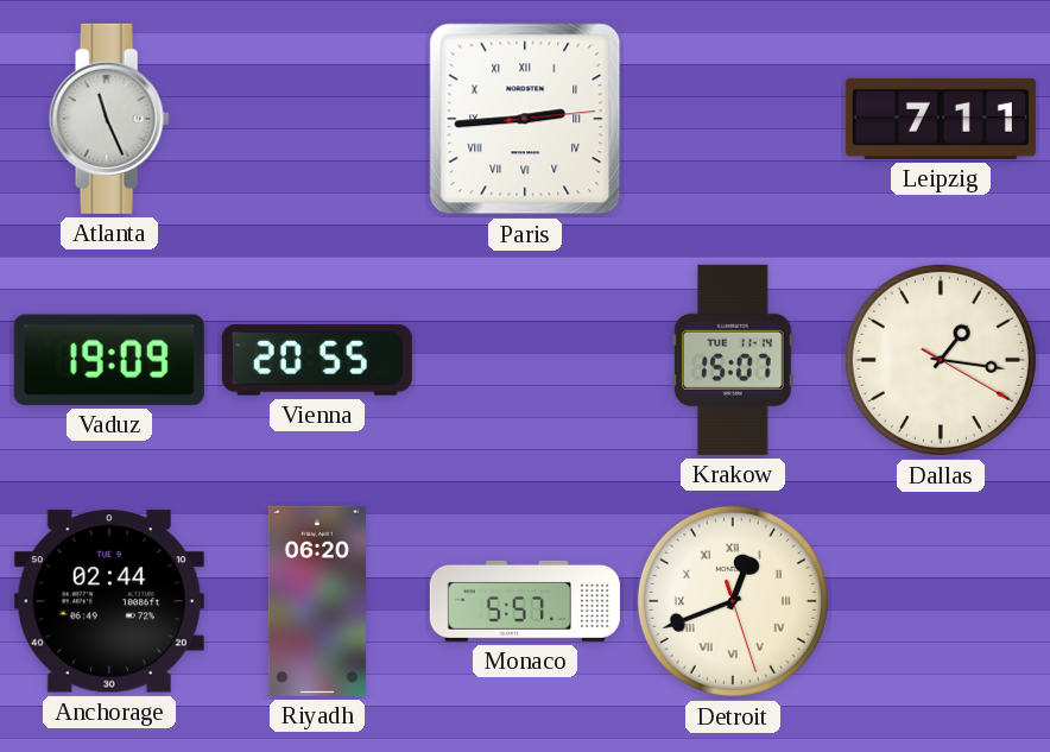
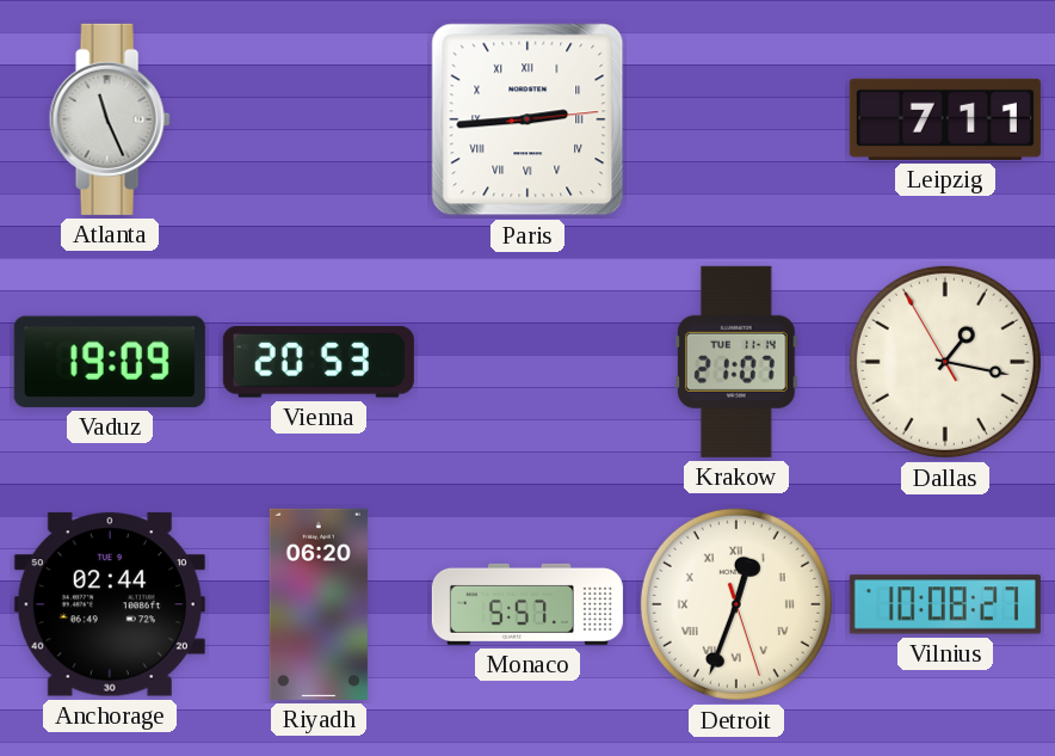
Vienna: 20:55 -> 20:53
Krakow: 15:07 -> 21:07
Dallas: 1:16:20 -> 1:16:55
Detroit: 12:41 -> 12:33
Vilnius: none -> 10:08
